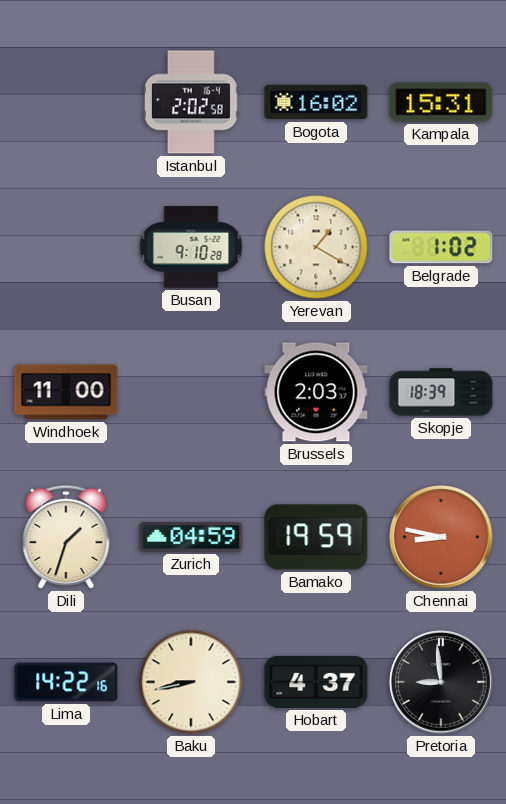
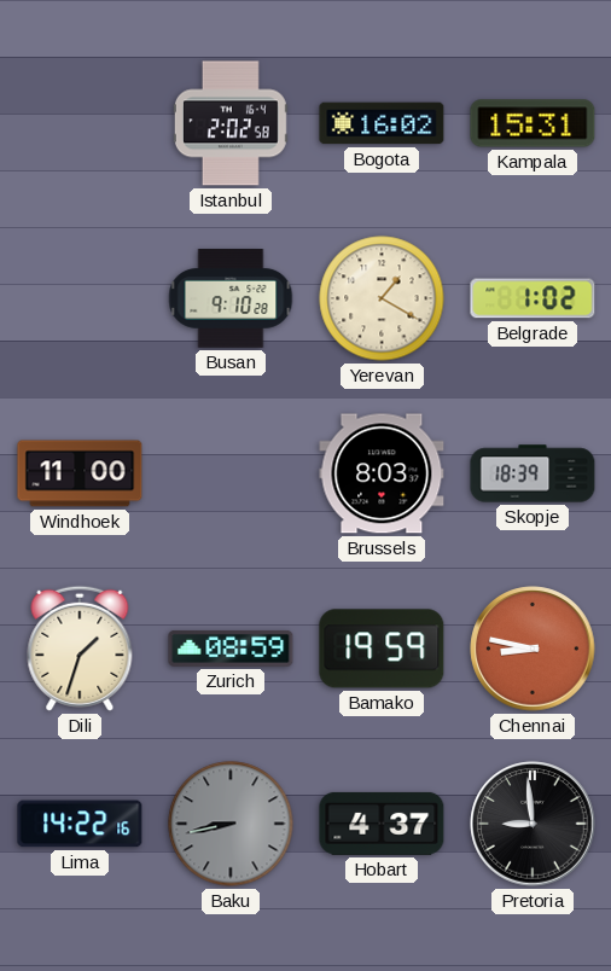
Brussels: 2:03 -> 8:03
Zurich: 04:59 -> 08:59
Baku dial: cream -> grey
